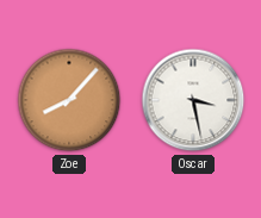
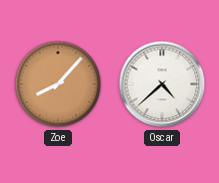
Oscar: 3:28 -> 4:38
